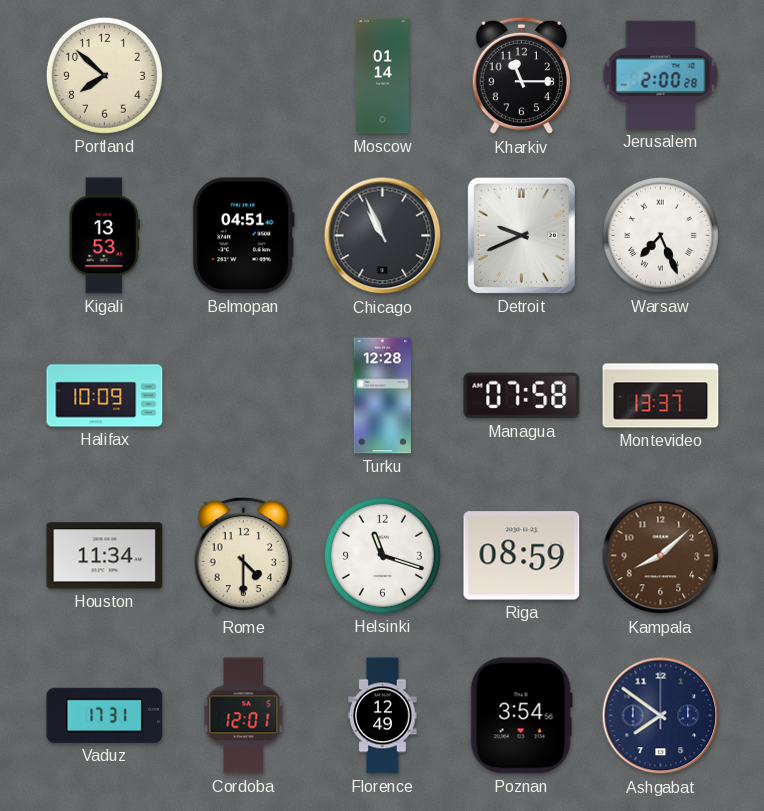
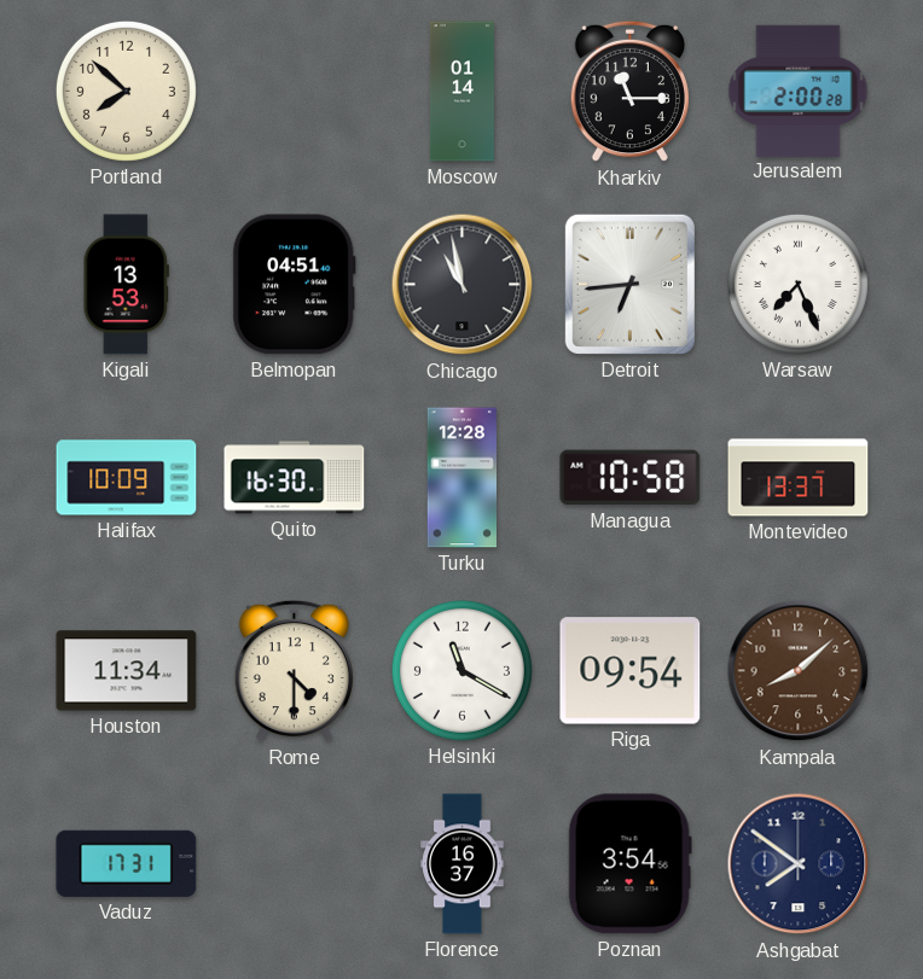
Chicago: 10:56 -> 10:58
Detroit: 9:41 -> 6:44
Quito: none -> 16:30
Managua: 07:58 -> 10:58
Helsinki: 11:18 -> 11:20
Riga: 08:59 -> 09:54
Cordoba: 12:01 -> none
Florence: 12:49 -> 16:37
